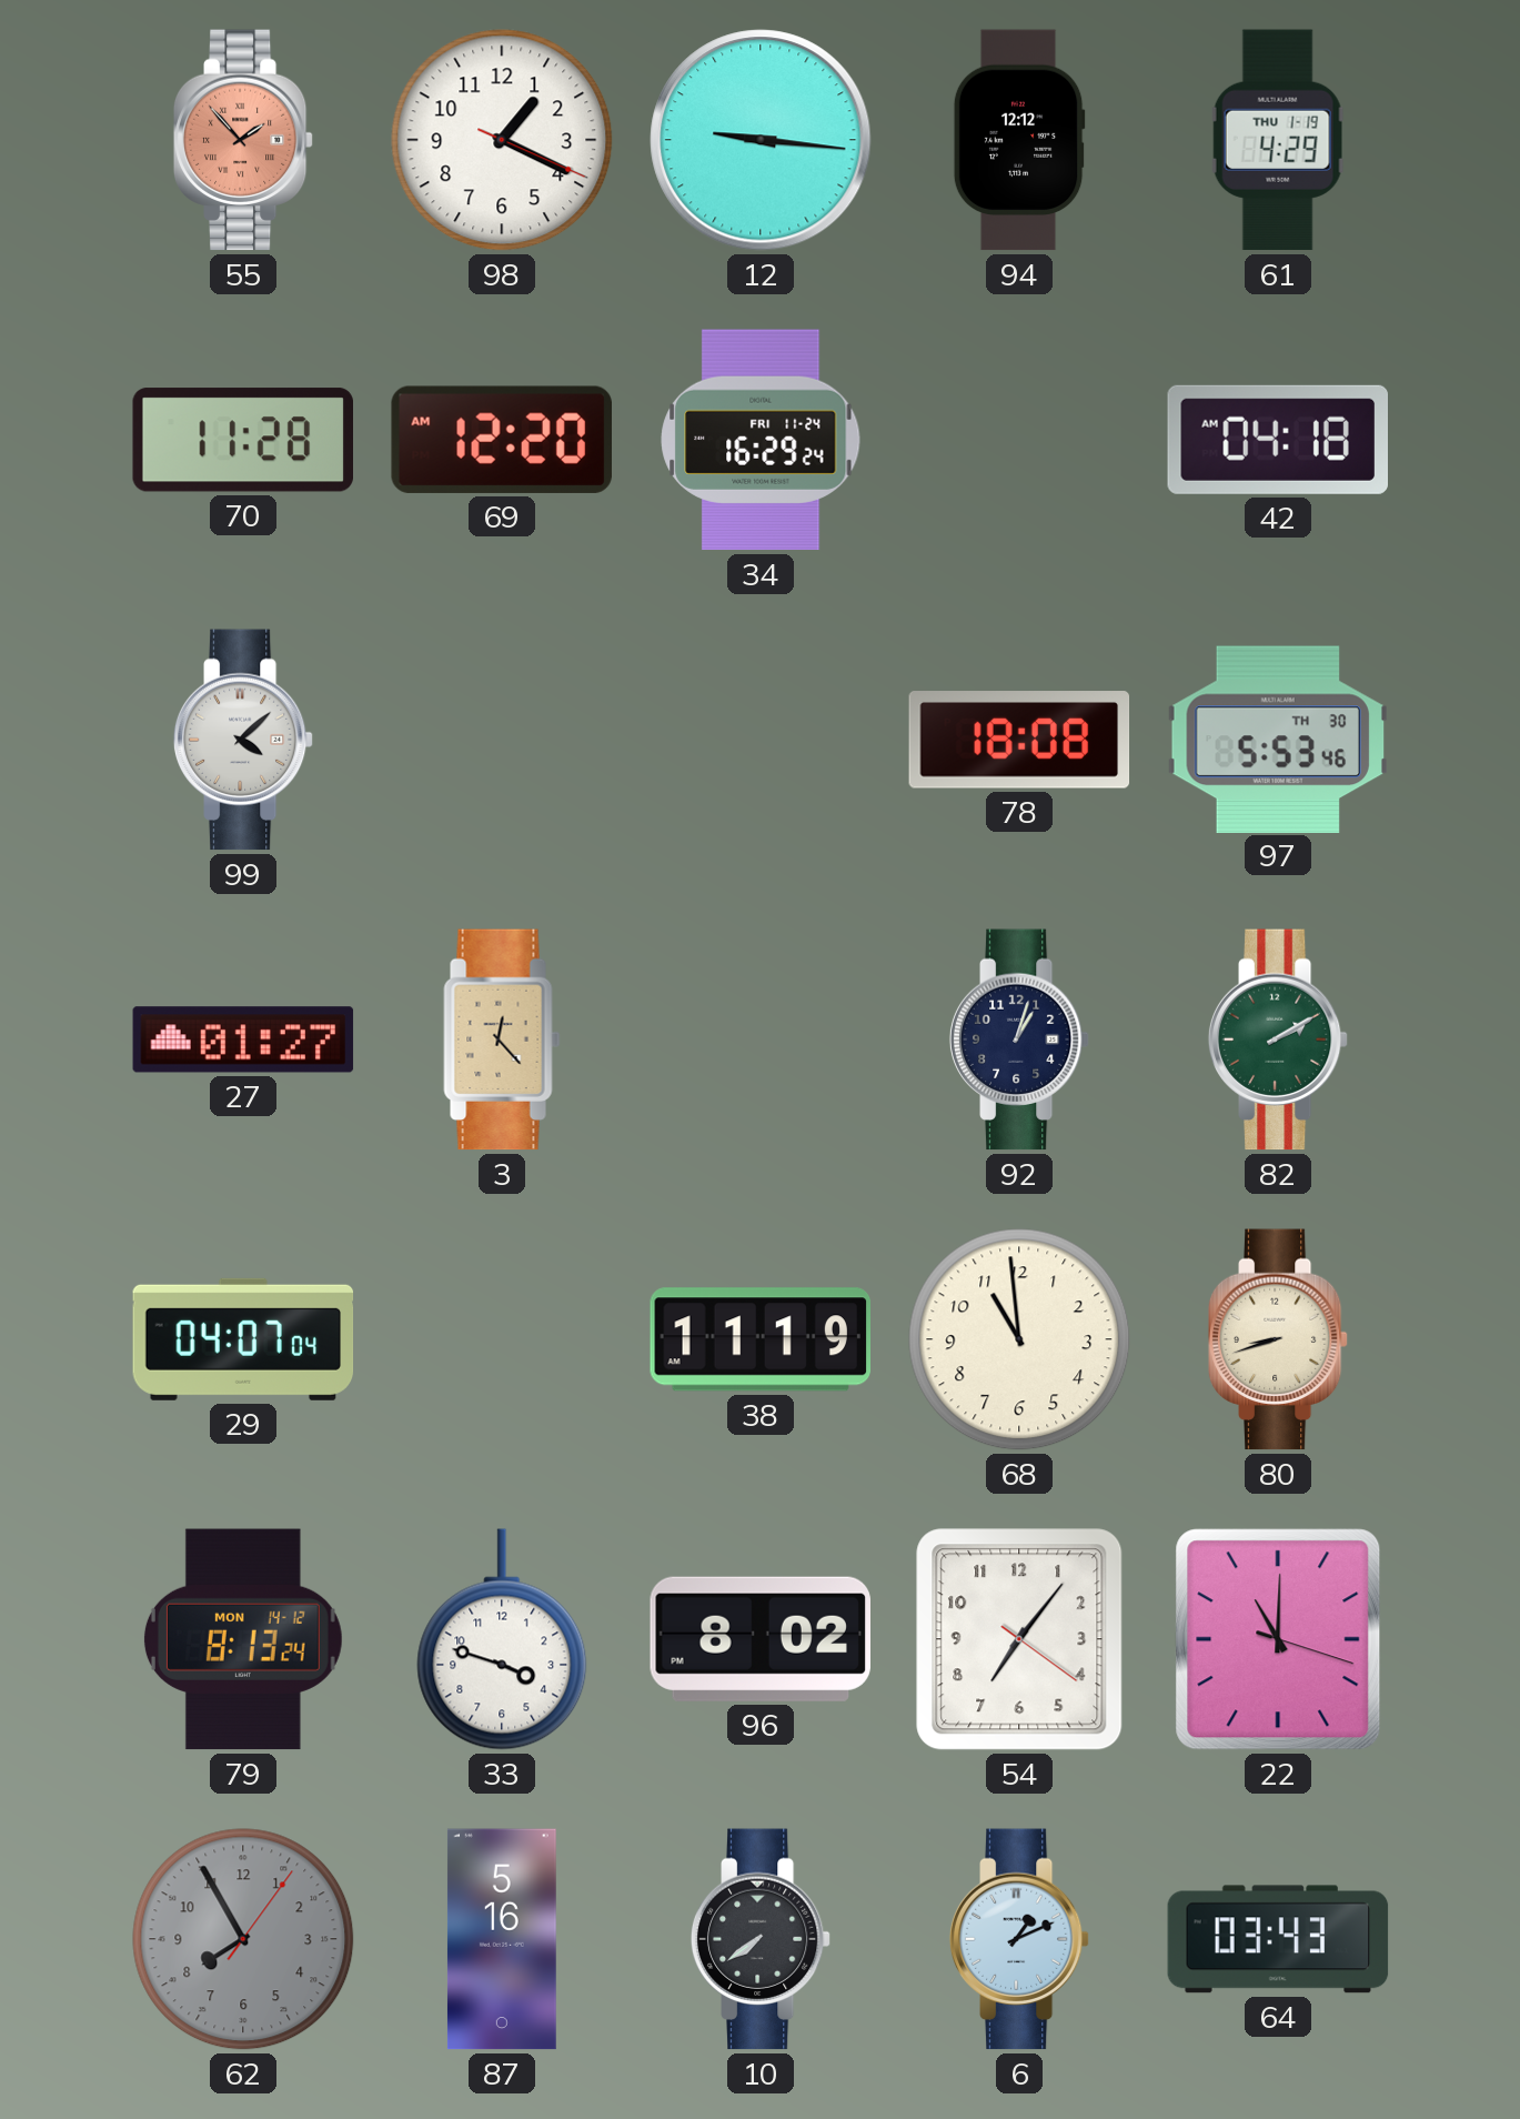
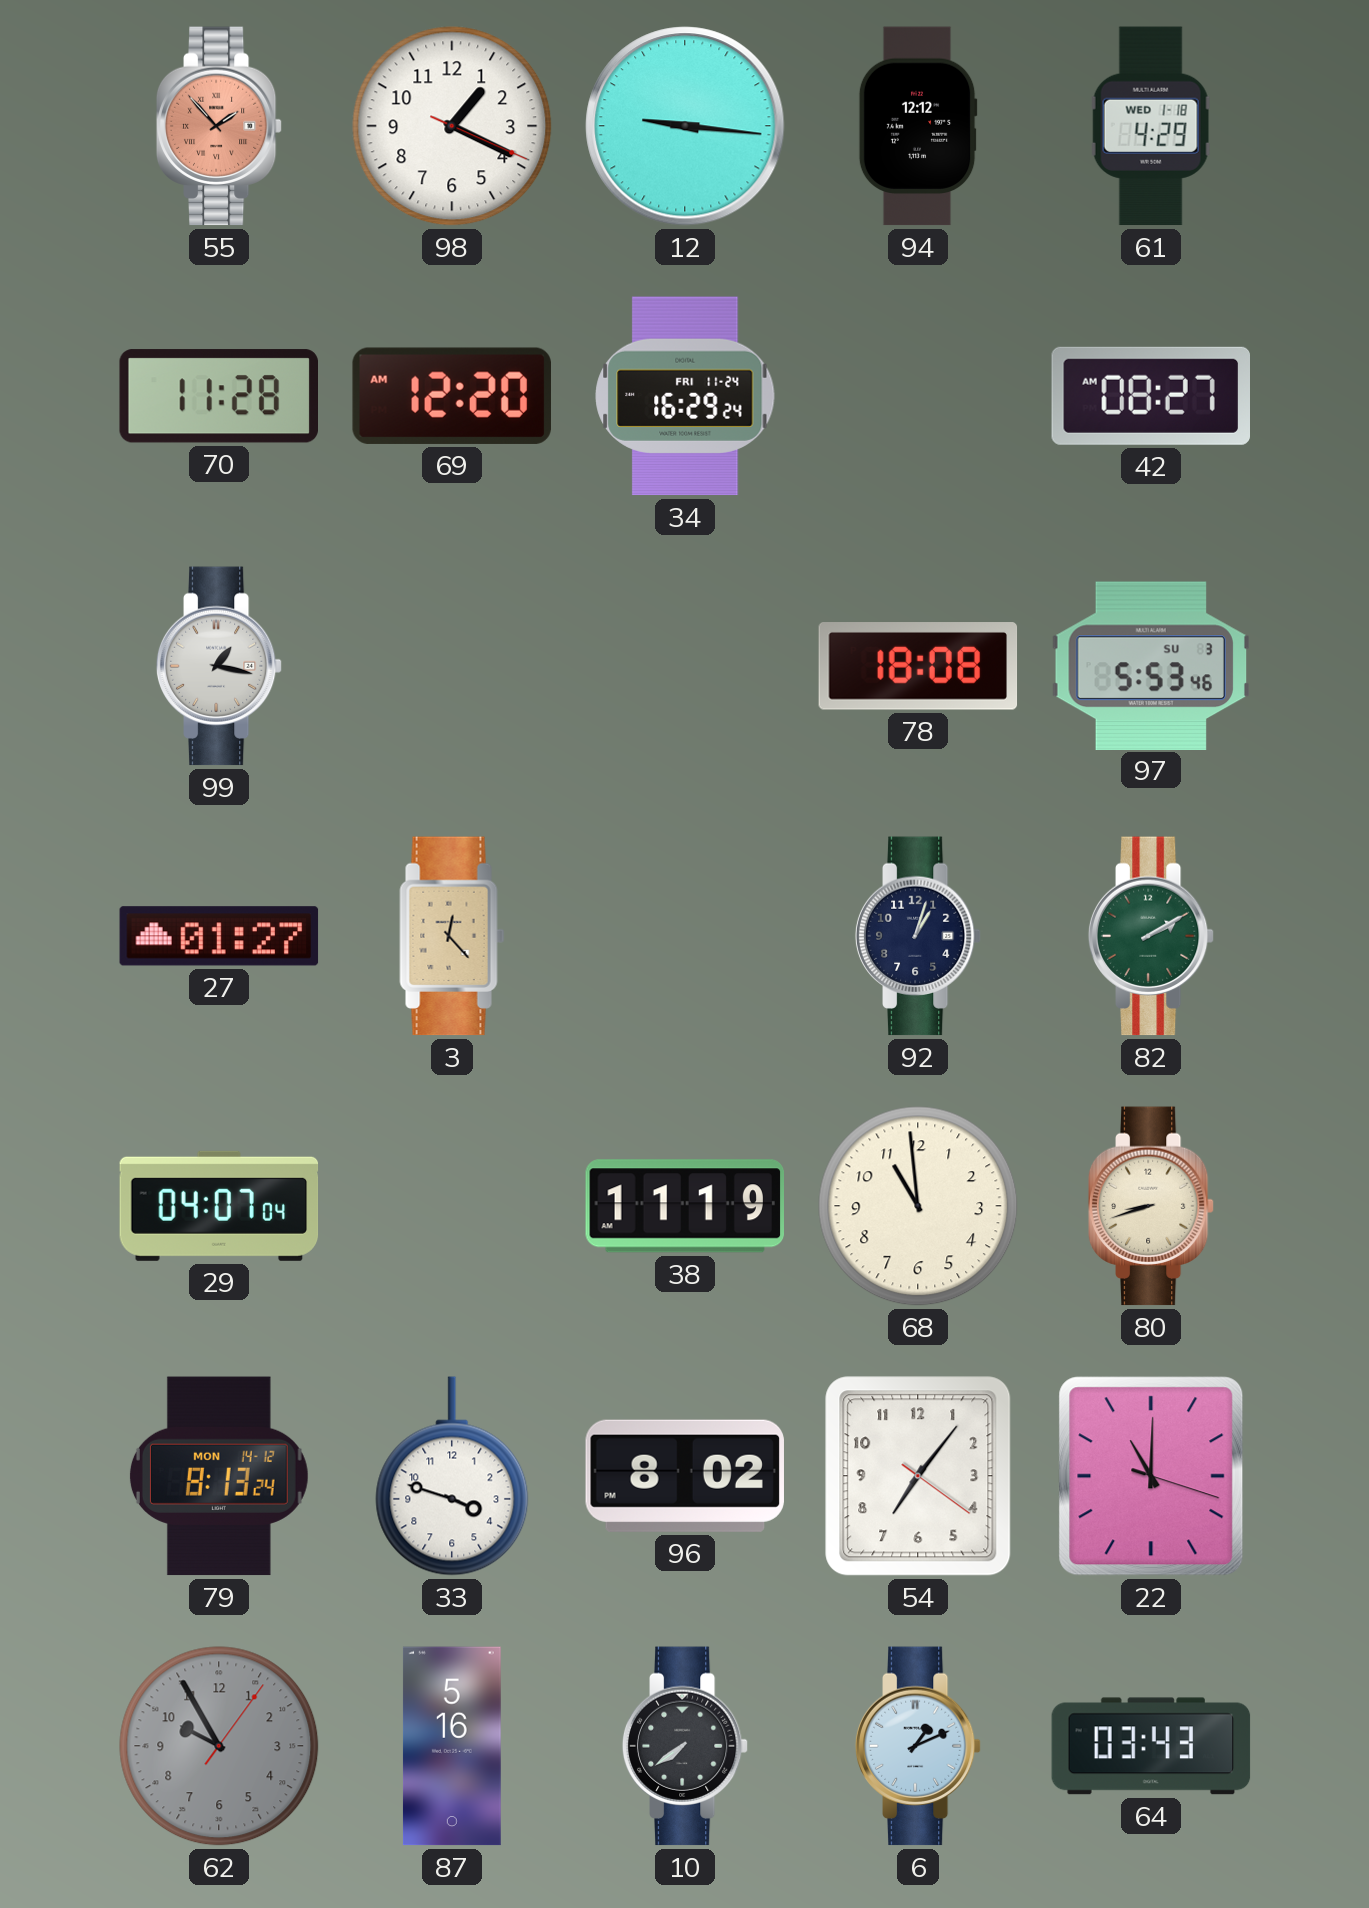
61 date: THU 1-19 -> WED 1-18
42: 04:18 -> 08:27
99: 4:08 -> 1:17
97 date: TH 30 -> SU 3
62: 7:55 -> 9:55
